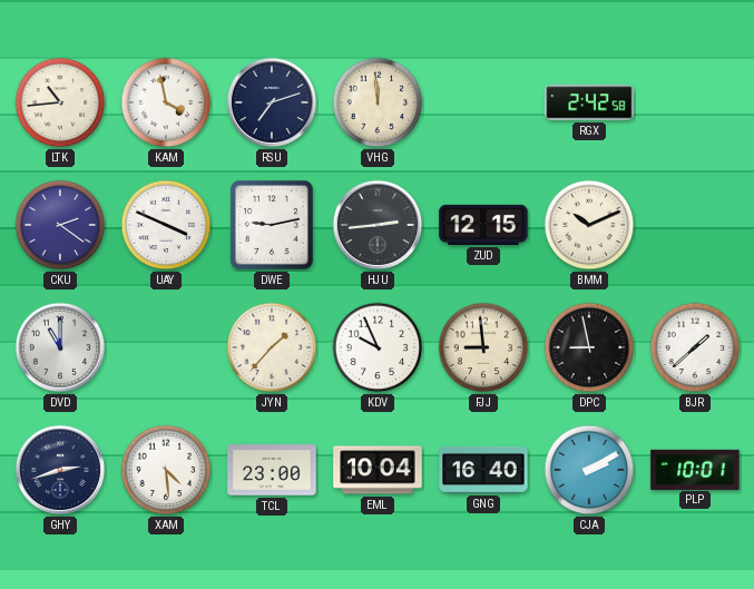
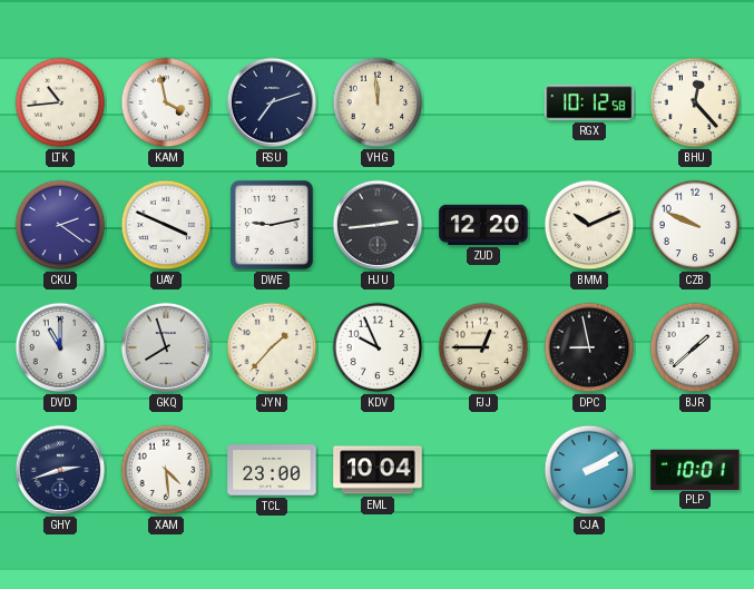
RGX: 2:42 -> 10:12
BHU: none -> 12:23
ZUD: 12:15 -> 12:20
CZB: none -> 9:49
GKQ: none -> 7:57
FJJ: 8:59 -> 12:45
GNG: 16:40 -> none
